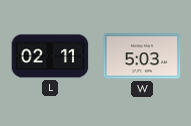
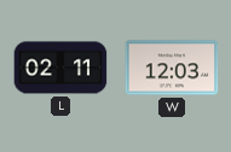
W: 5:03 -> 12:03
